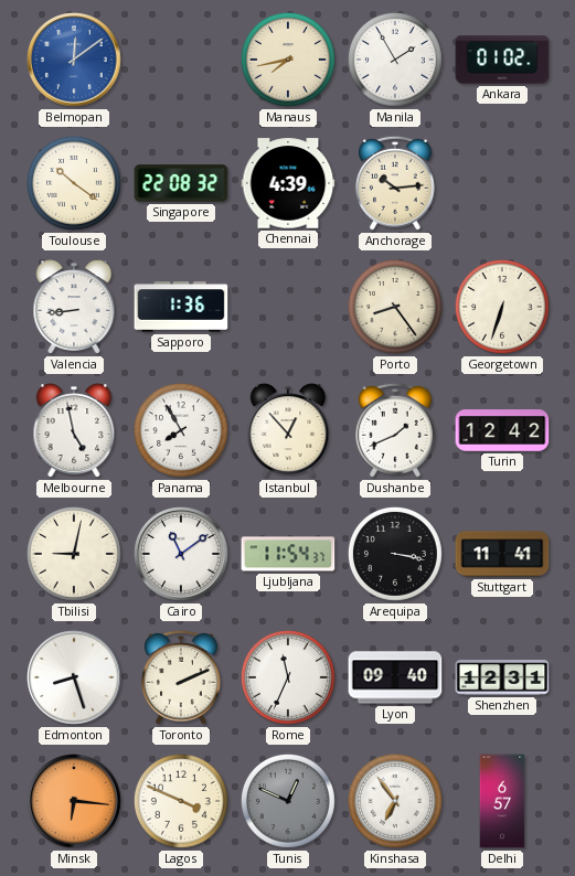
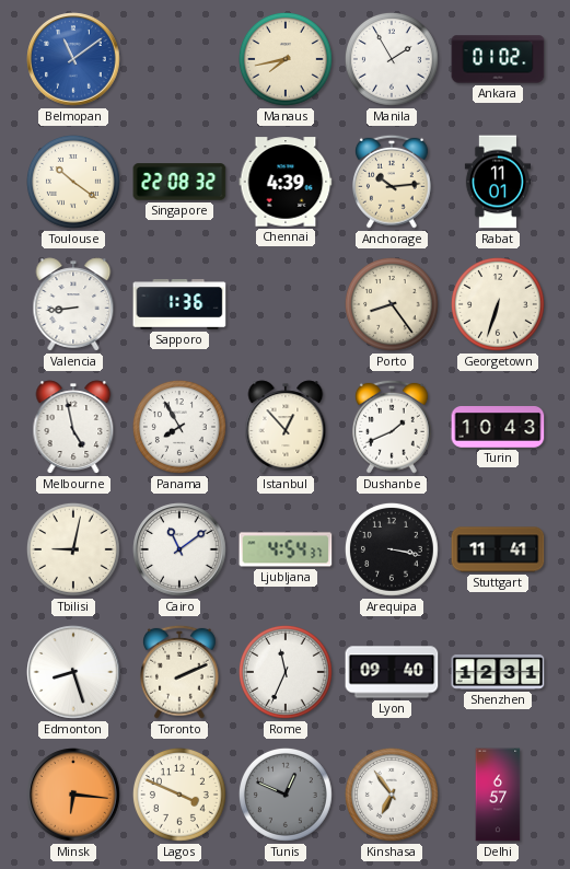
Belmopan: 12:09 -> 11:09
Rabat: none -> 11:01
Turin: 12:42 -> 10:43
Ljubljana: 11:54 -> 4:54
